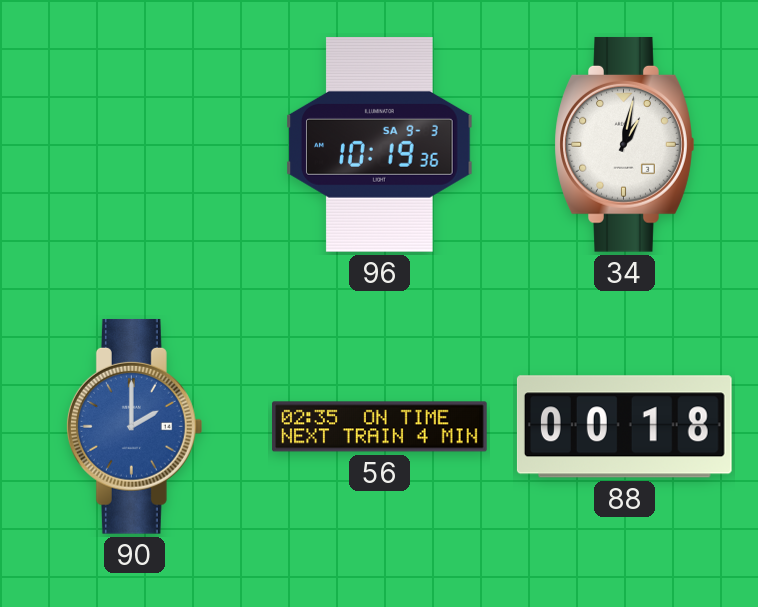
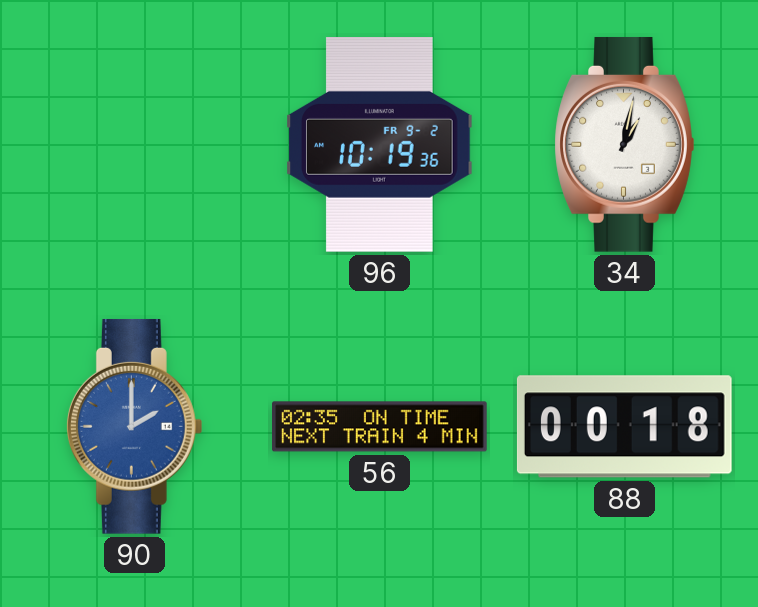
96 date: SA 9-3 -> FR 9-2
